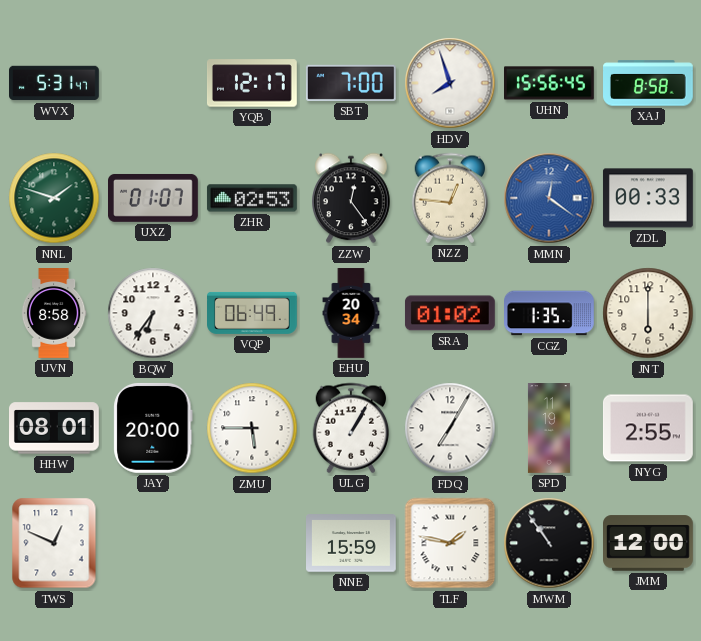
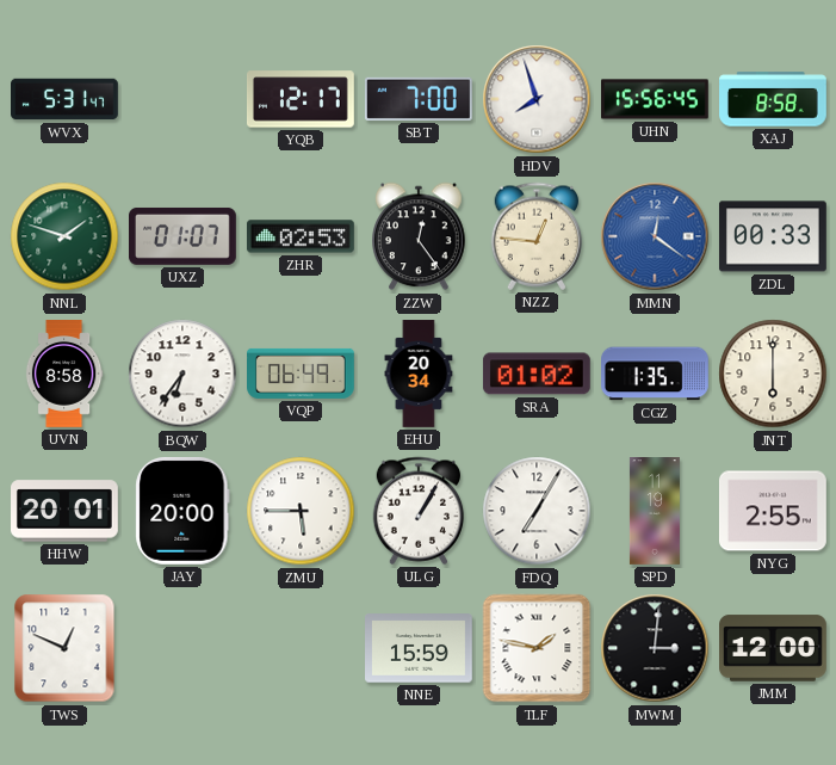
HHW: 08:01 -> 20:01
MWM: 10:54 -> 3:01
